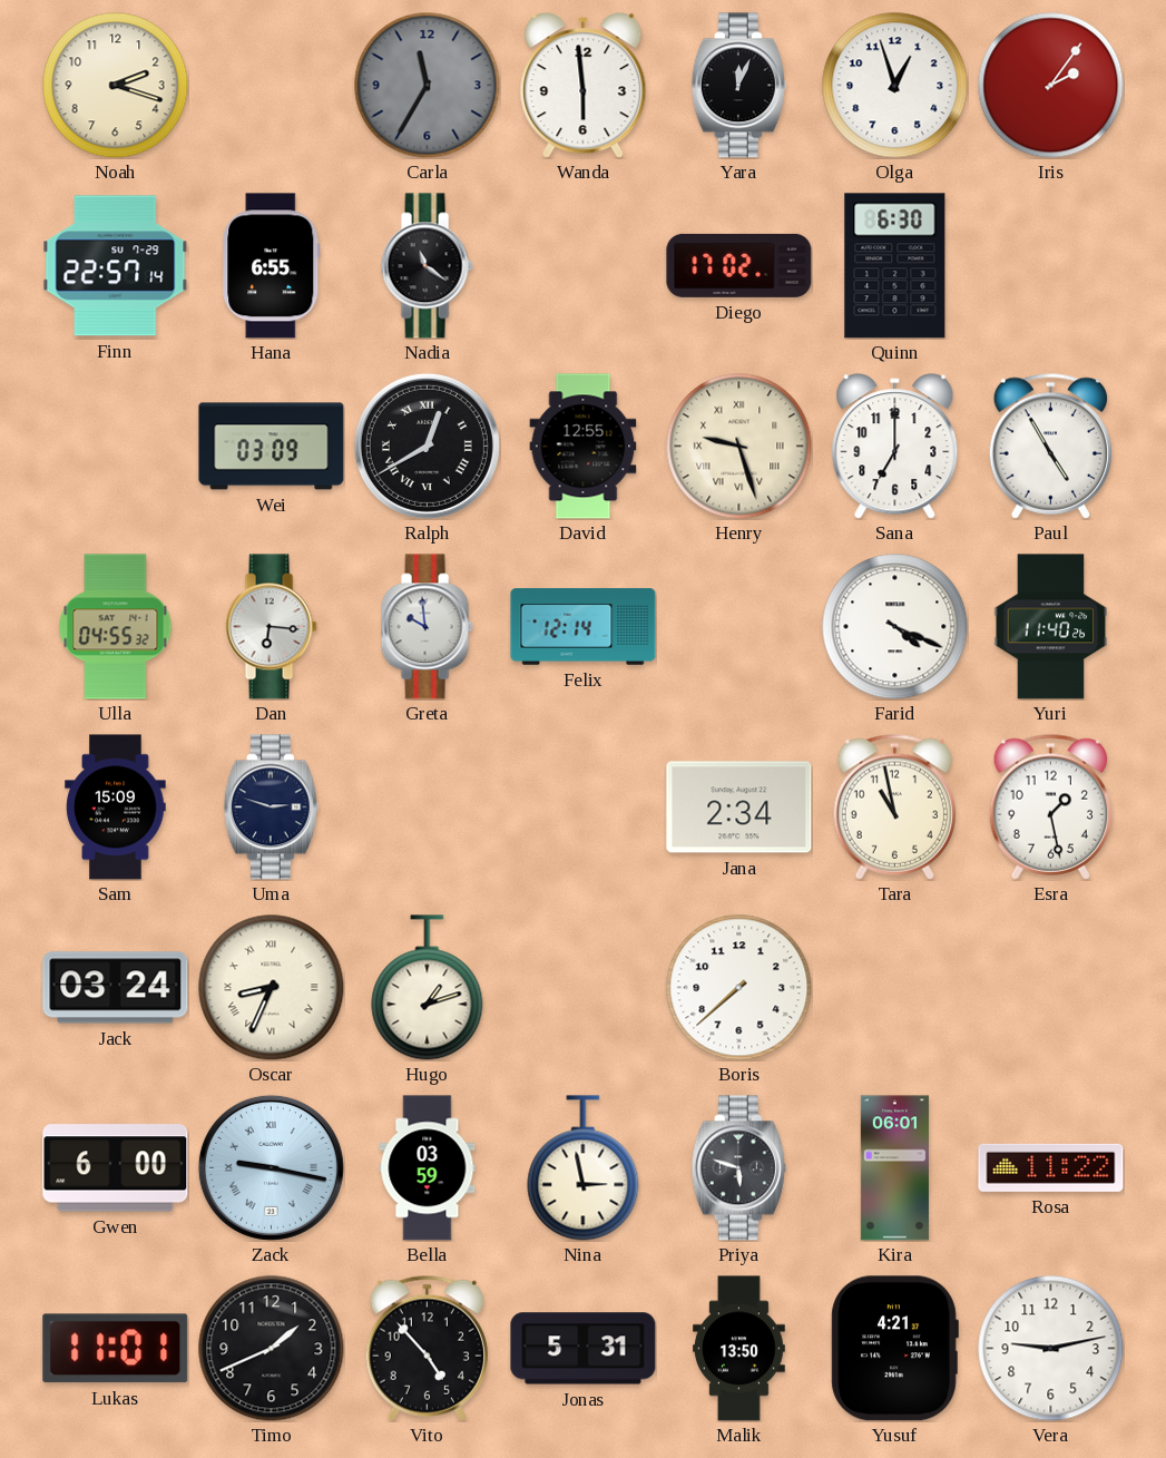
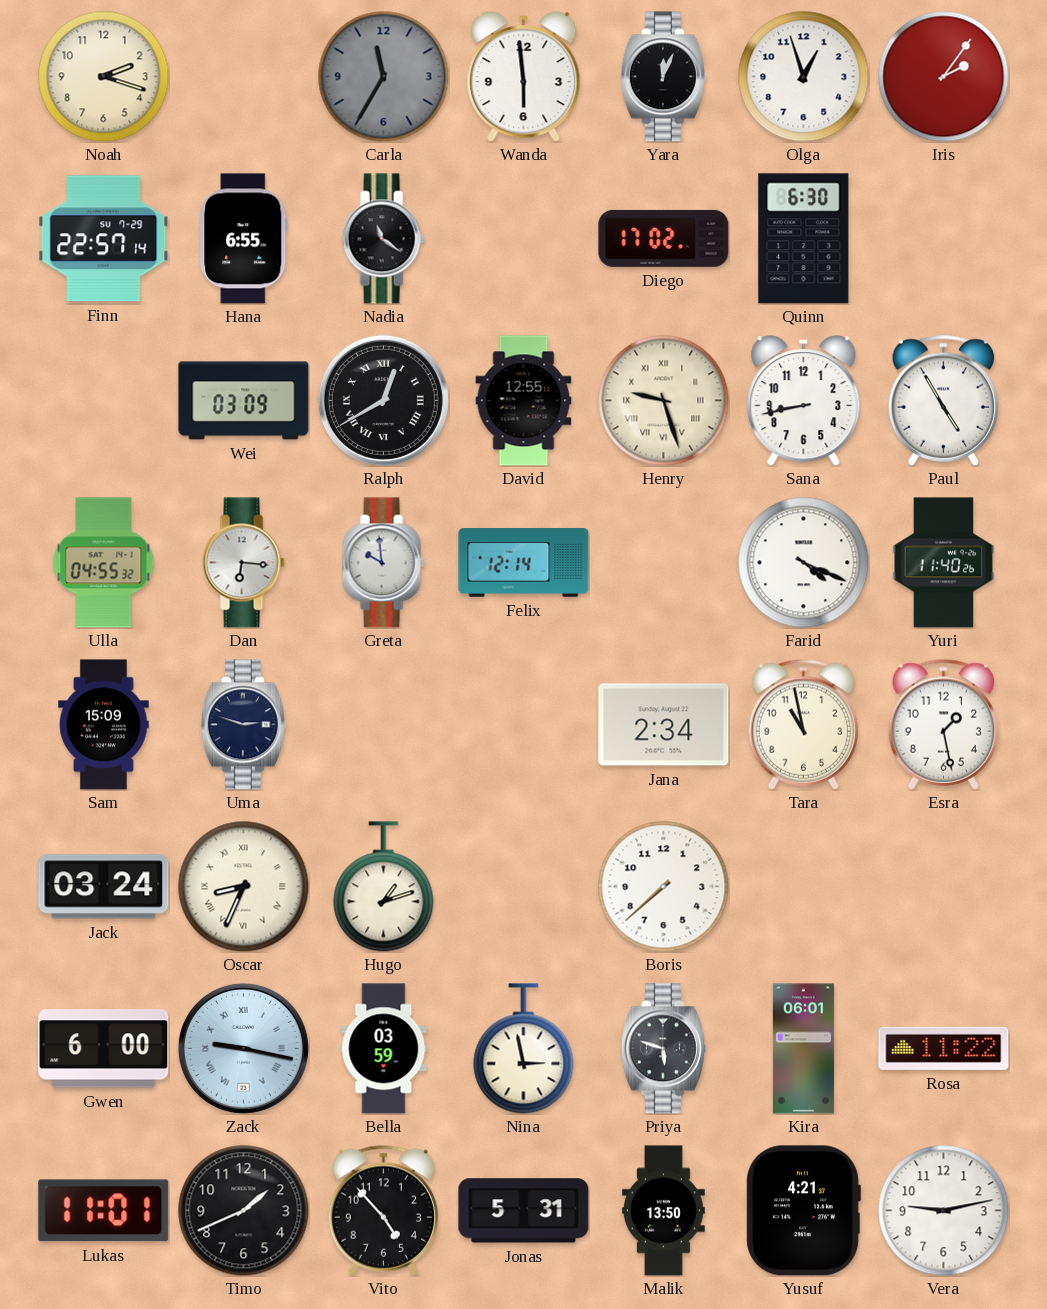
Sana: 7:00 -> 8:43
